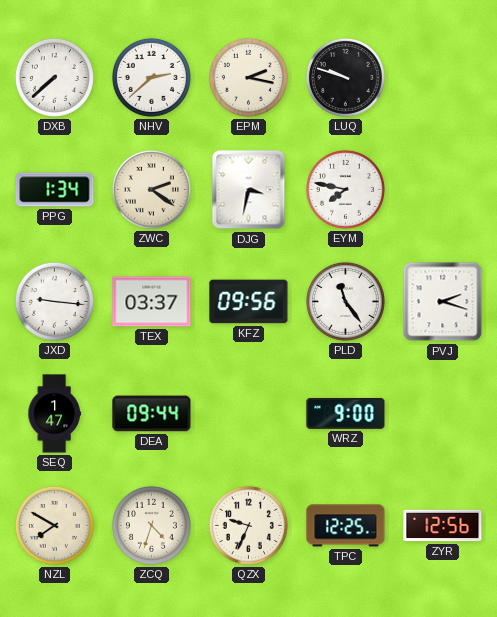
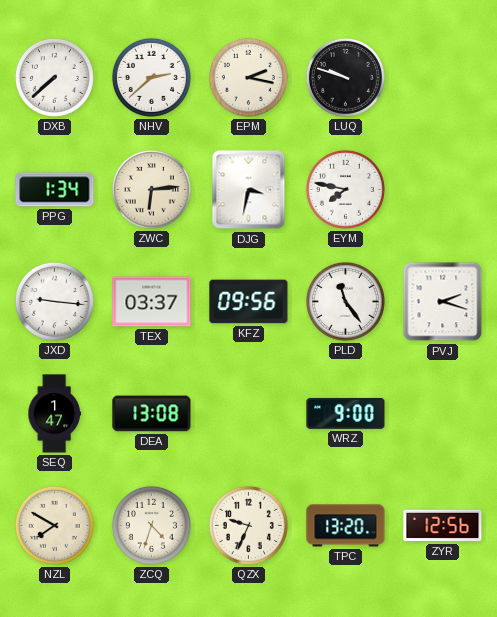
ZWC: 2:21 -> 6:14
DEA: 09:44 -> 13:08
TPC: 12:25 -> 13:20
